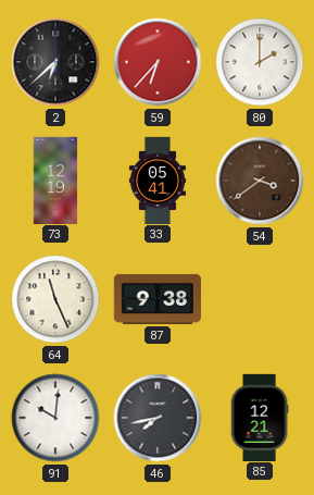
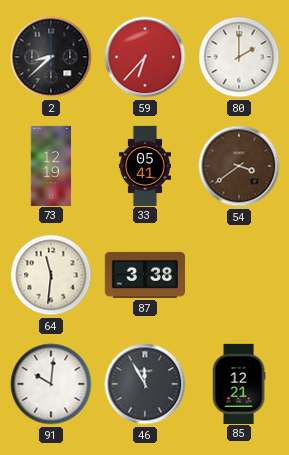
2: 6:38 -> 8:38
64: 11:26 -> 11:31
87: 9:38 -> 3:38
46: 7:43 -> 11:55
